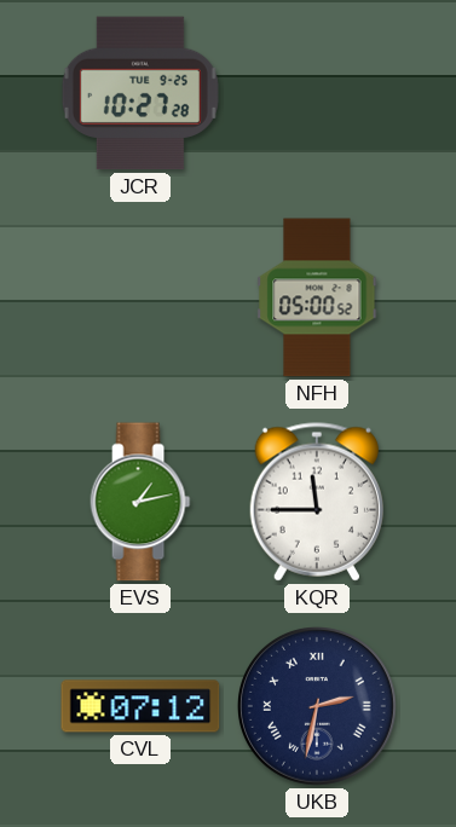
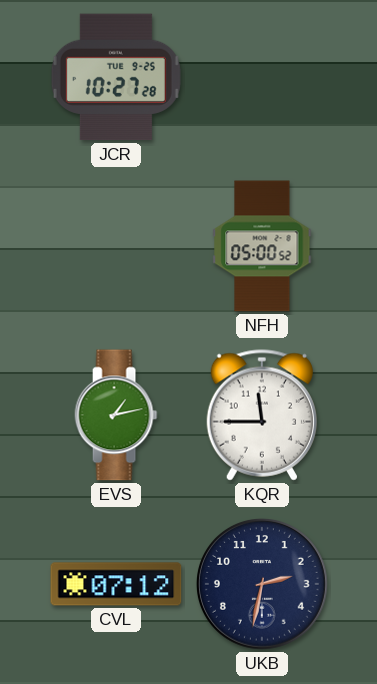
UKB numerals: Roman -> Arabic
